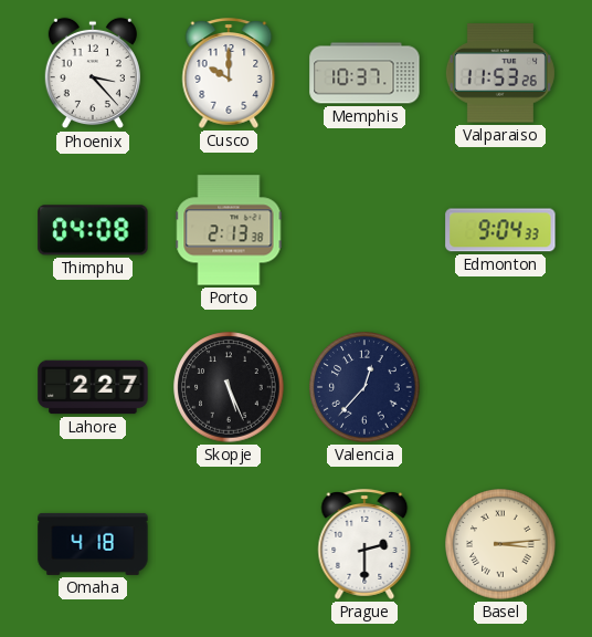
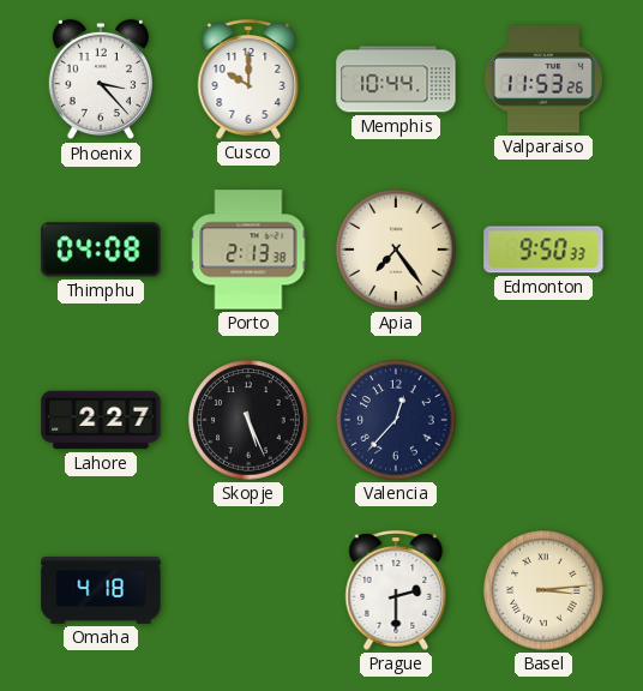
Memphis: 10:37 -> 10:44
Apia: none -> 7:24
Edmonton: 9:04 -> 9:50
